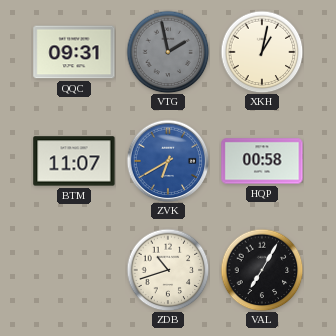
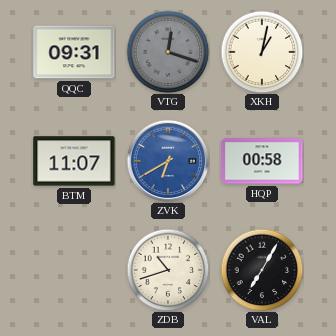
VTG: 1:58 -> 12:18
